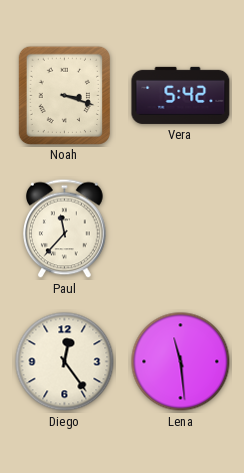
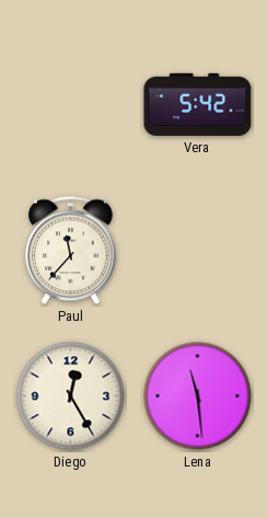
Noah: 3:18 -> none
Diego: 12:24 -> 12:25
